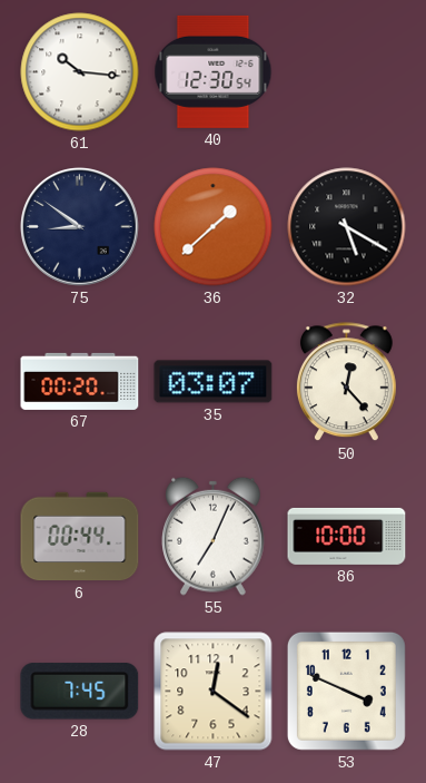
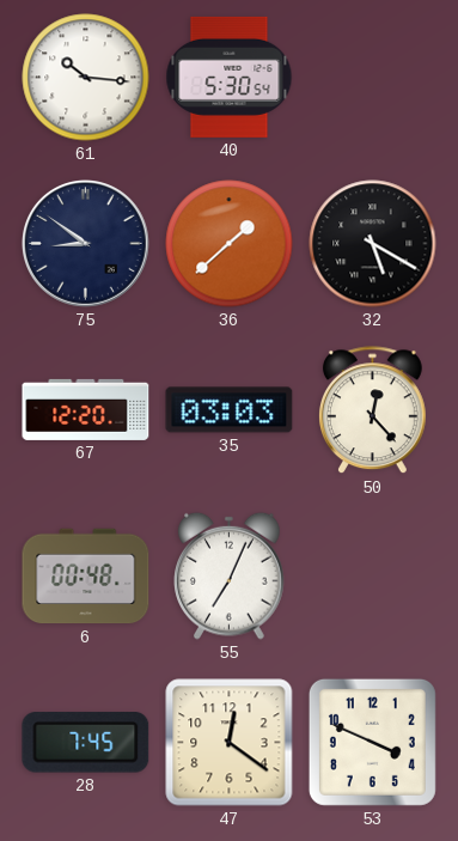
40: 12:30 -> 5:30
67: 00:20 -> 12:20
35: 03:07 -> 03:03
6: 00:44 -> 00:48
86: 10:00 -> none
